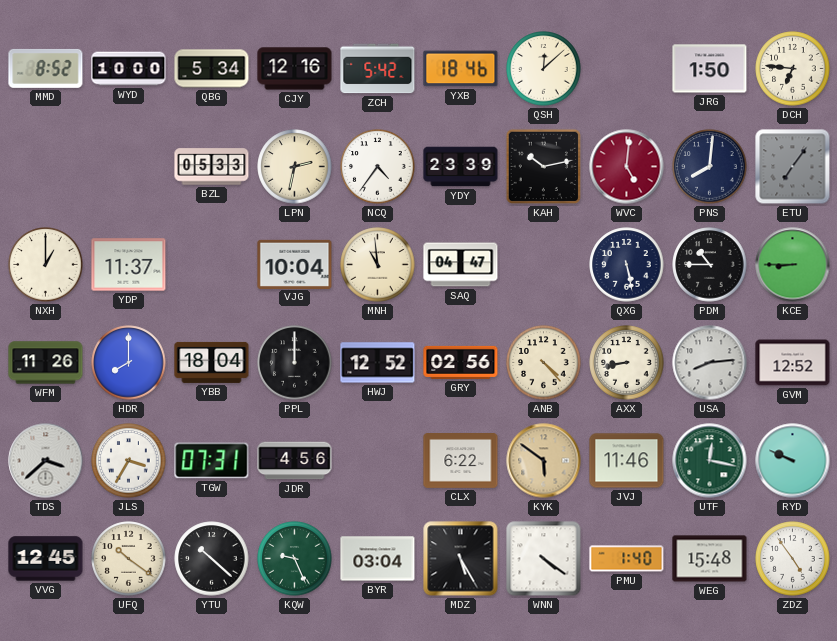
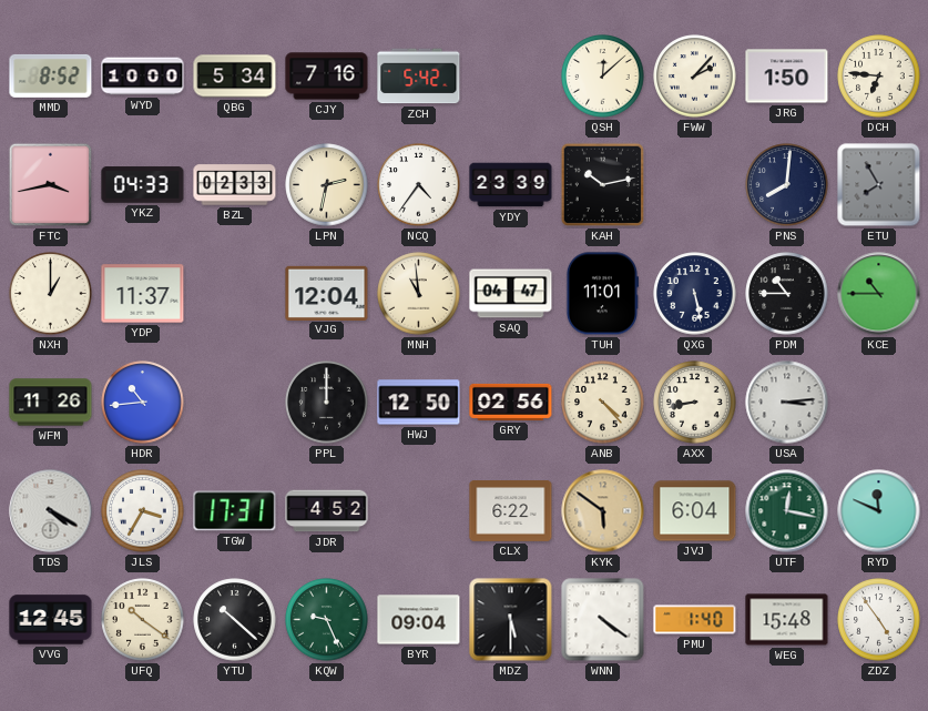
CJY: 12:16 -> 7:16
YXB: 18:46 -> none
FWW: none -> 2:07
FTC: none -> 3:43
YKZ: none -> 04:33
BZL: 05:33 -> 02:33
WVC: 5:01 -> none
ETU: 7:06 -> 7:55
VJG: 10:04 -> 12:04
TUH: none -> 11:01
KCE: 8:45 -> 10:45
HDR: 8:00 -> 10:44
YBB: 18:04 -> none
HWJ: 12:52 -> 12:50
USA: 8:14 -> 3:14
GVM: 12:52 -> none
TDS: 3:38 -> 4:20
TGW: 07:31 -> 17:31
JDR: 4:56 -> 4:52
JVJ: 11:46 -> 6:04
RYD: 9:49 -> 11:49
BYR: 03:04 -> 09:04
MDZ: 5:25 -> 5:30
